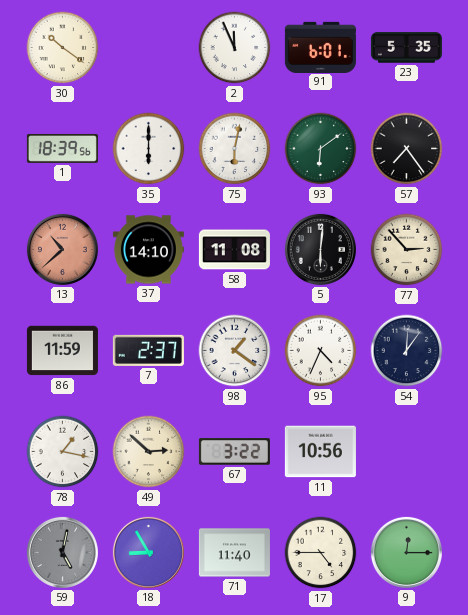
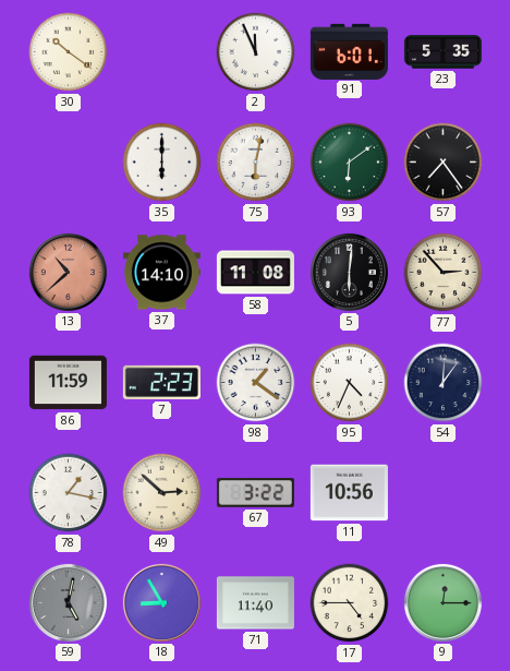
1: 18:39 -> none
7: 2:37 -> 2:23
